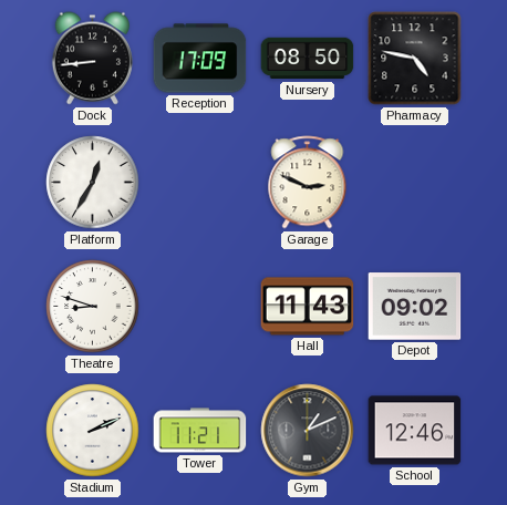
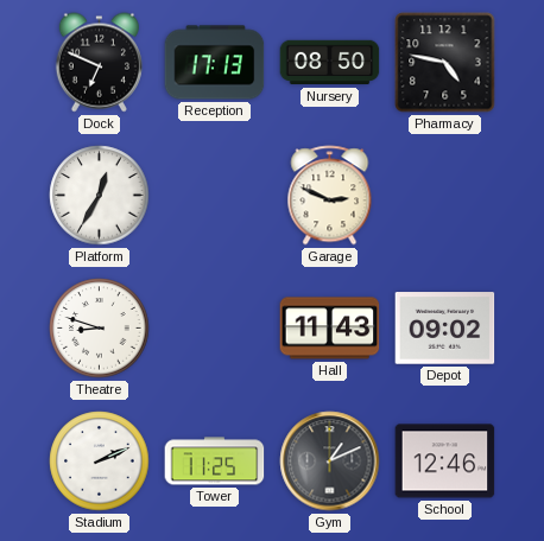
Dock: 8:44 -> 6:49
Reception: 17:09 -> 17:13
Tower: 11:21 -> 11:25
